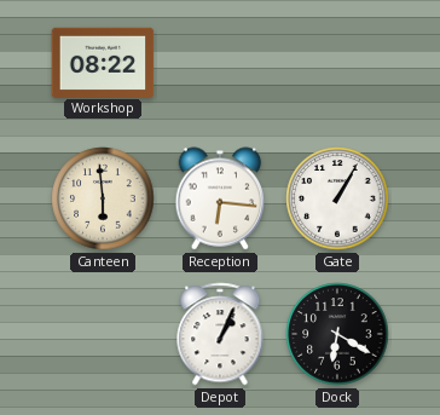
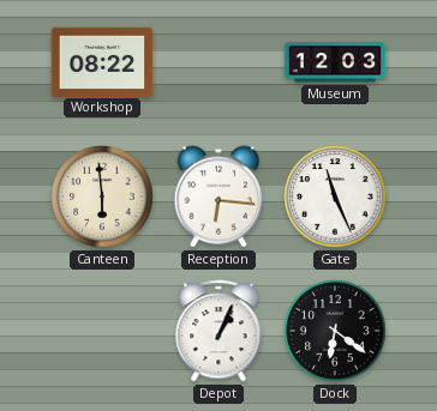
Museum: none -> 12:03
Gate: 1:05 -> 11:26
Dock: 6:20 -> 6:21
